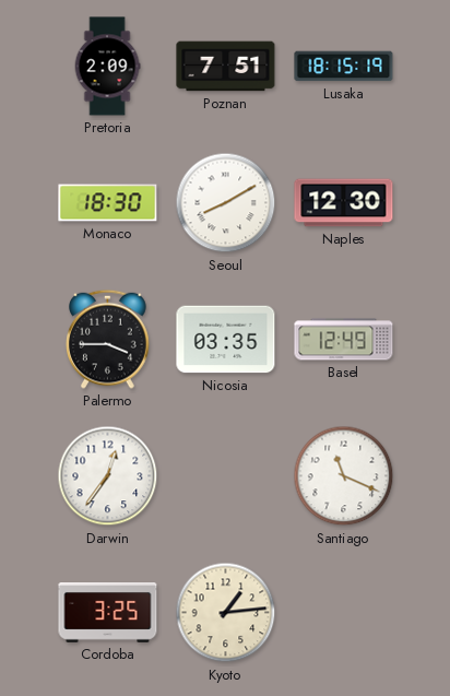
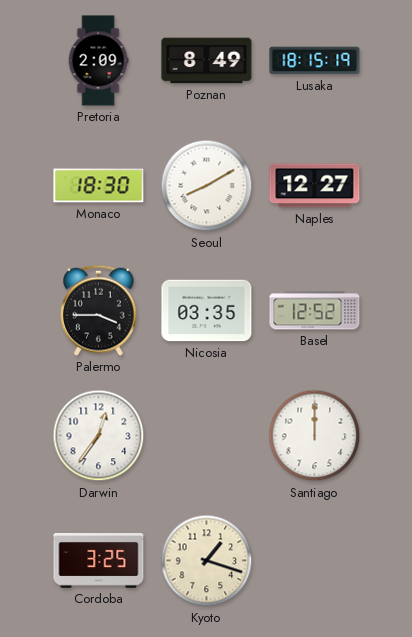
Poznan: 7:51 -> 8:49
Naples: 12:30 -> 12:27
Basel: 12:49 -> 12:52
Santiago: 11:19 -> 12:00
Kyoto: 1:14 -> 1:18
